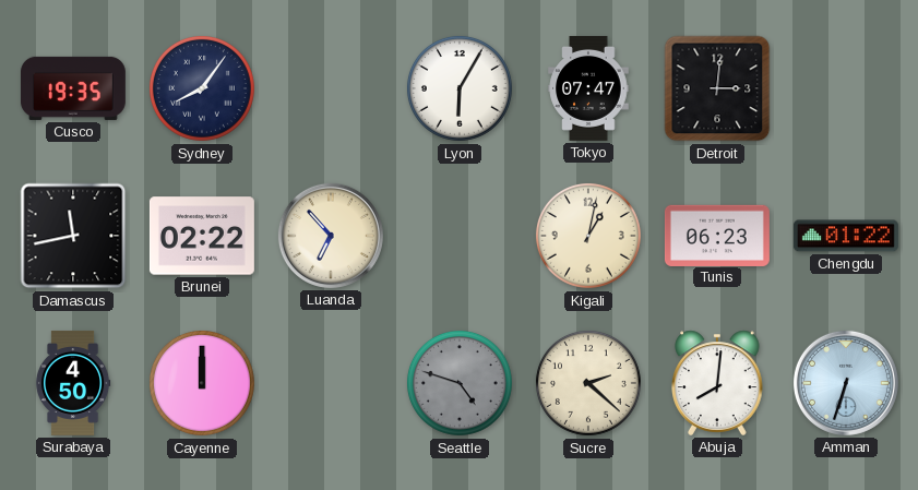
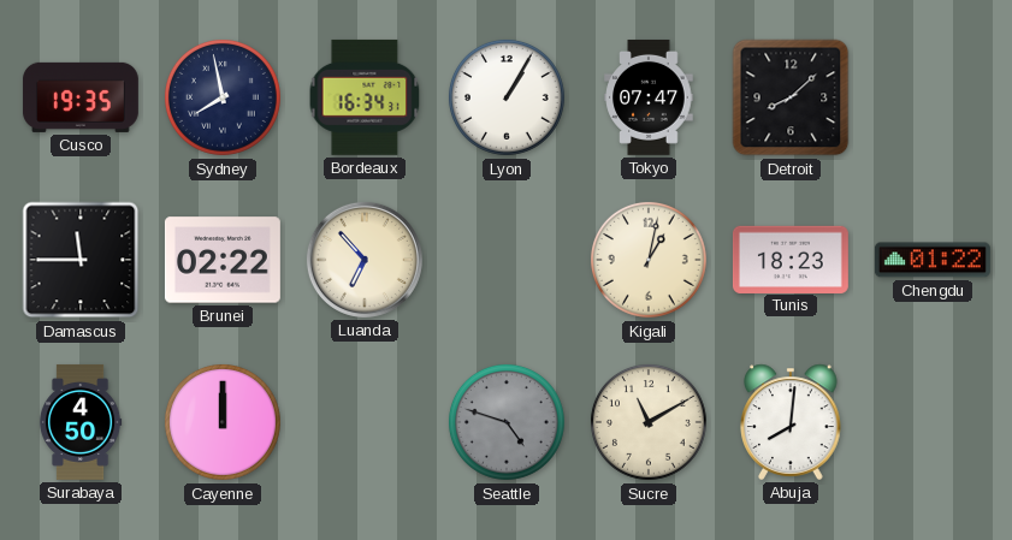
Sydney: 8:06 -> 7:58
Bordeaux: none -> 16:34
Lyon: 6:05 -> 1:05
Detroit: 3:01 -> 8:08
Damascus: 11:43 -> 11:45
Tunis: 06:23 -> 18:23
Sucre: 2:22 -> 11:10
Amman: 6:33 -> none
